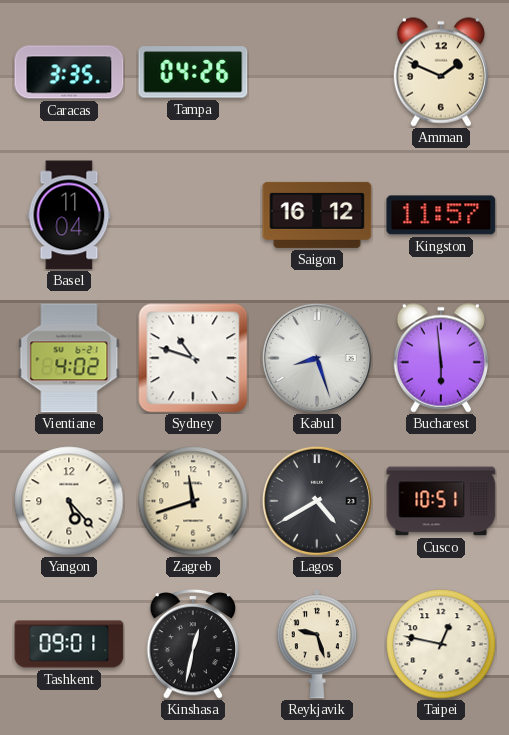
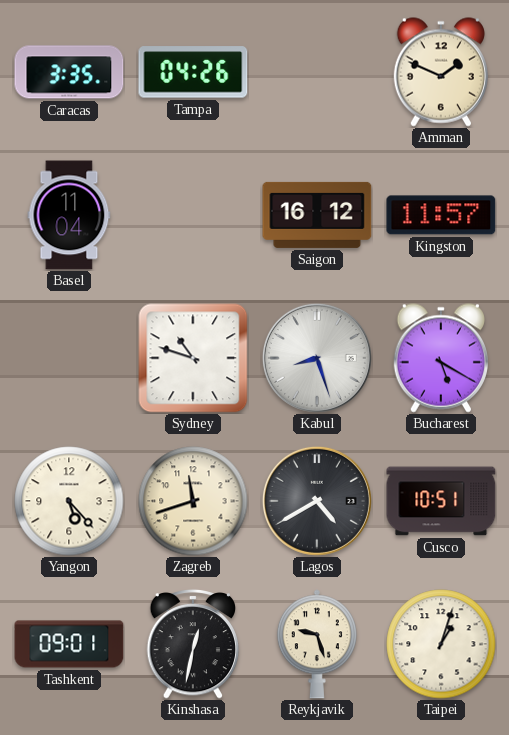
Vientiane: 4:02 -> none
Bucharest: 5:59 -> 5:20
Taipei: 12:47 -> 1:03
